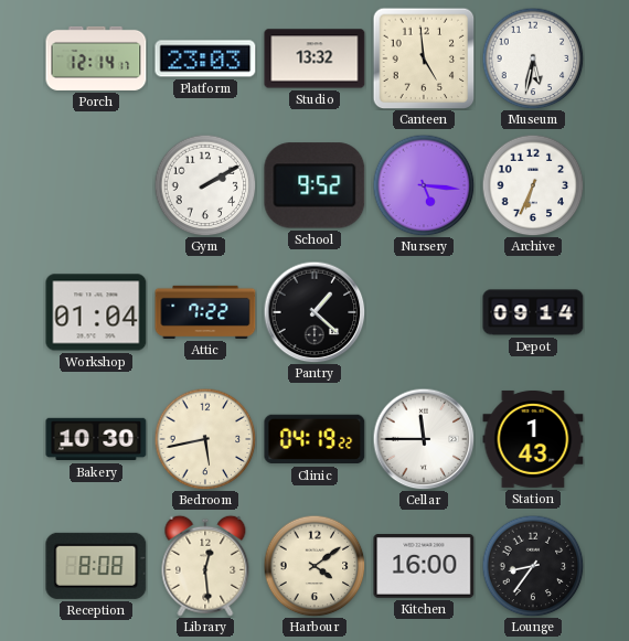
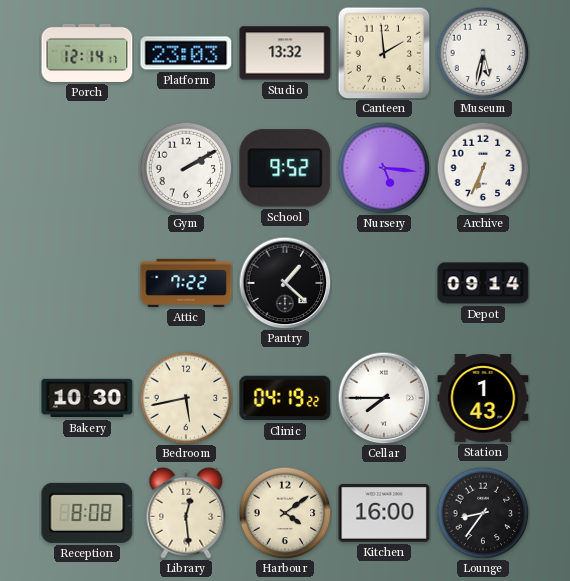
Canteen: 4:59 -> 1:59
Workshop: 01:04 -> none
Cellar: 11:45 -> 7:45
